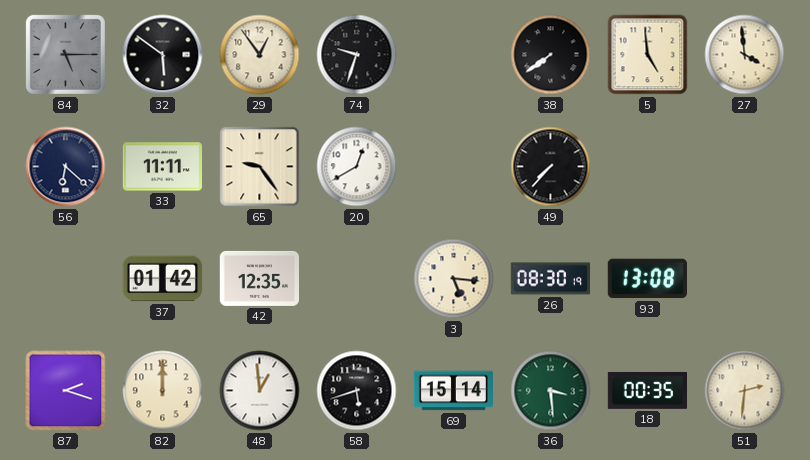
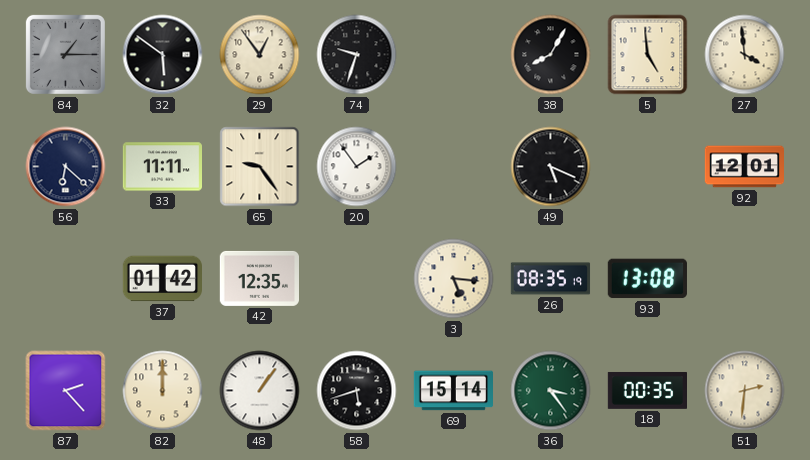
84: 5:15 -> 1:15
38: 7:39 -> 8:05
20: 12:40 -> 1:54
49: 7:37 -> 5:19
92: none -> 12:01
26: 08:30 -> 08:35
87: 2:18 -> 2:23
48: 12:59 -> 1:06
36: 3:29 -> 3:24
